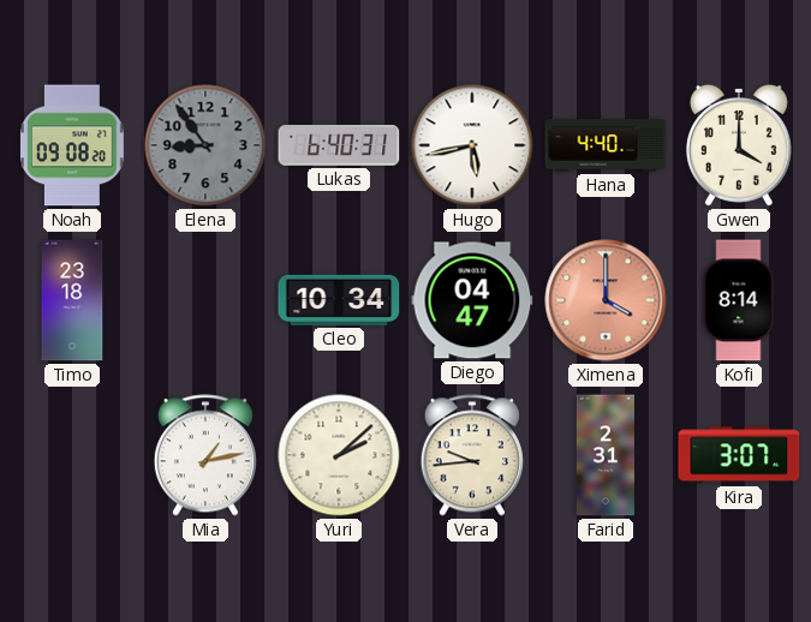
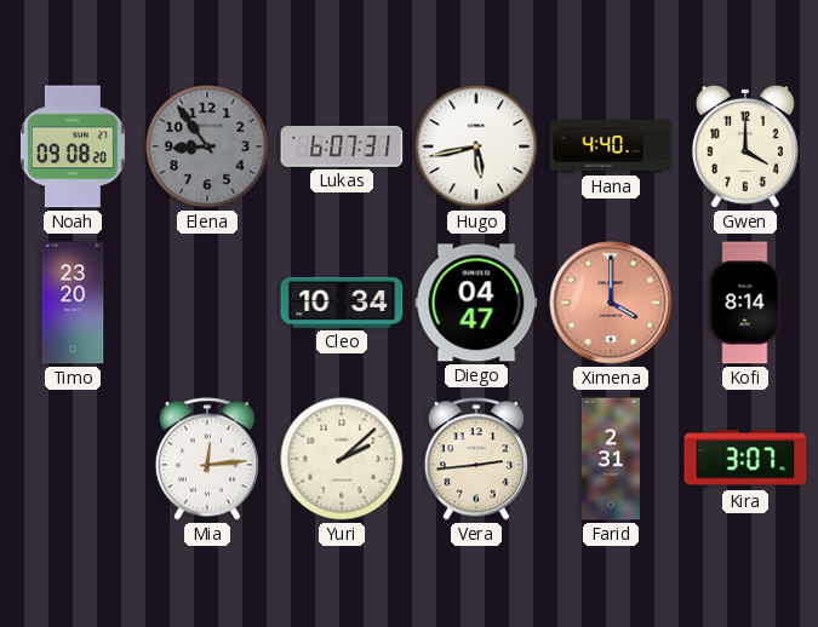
Lukas: 6:40 -> 6:07
Timo: 23:18 -> 23:20
Mia: 1:13 -> 12:14
Vera: 9:44 -> 2:44
